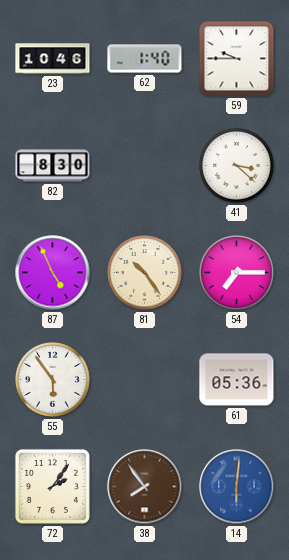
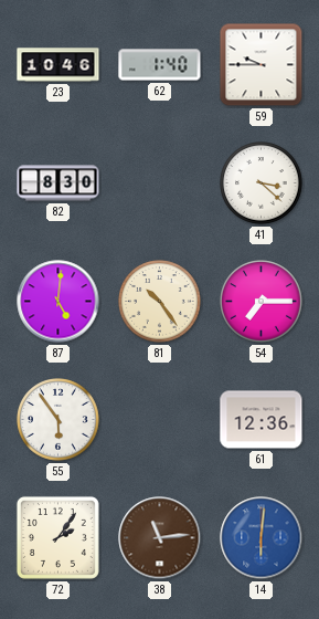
87: 4:56 -> 5:01
61: 05:36 -> 12:36
38: 7:54 -> 11:14
